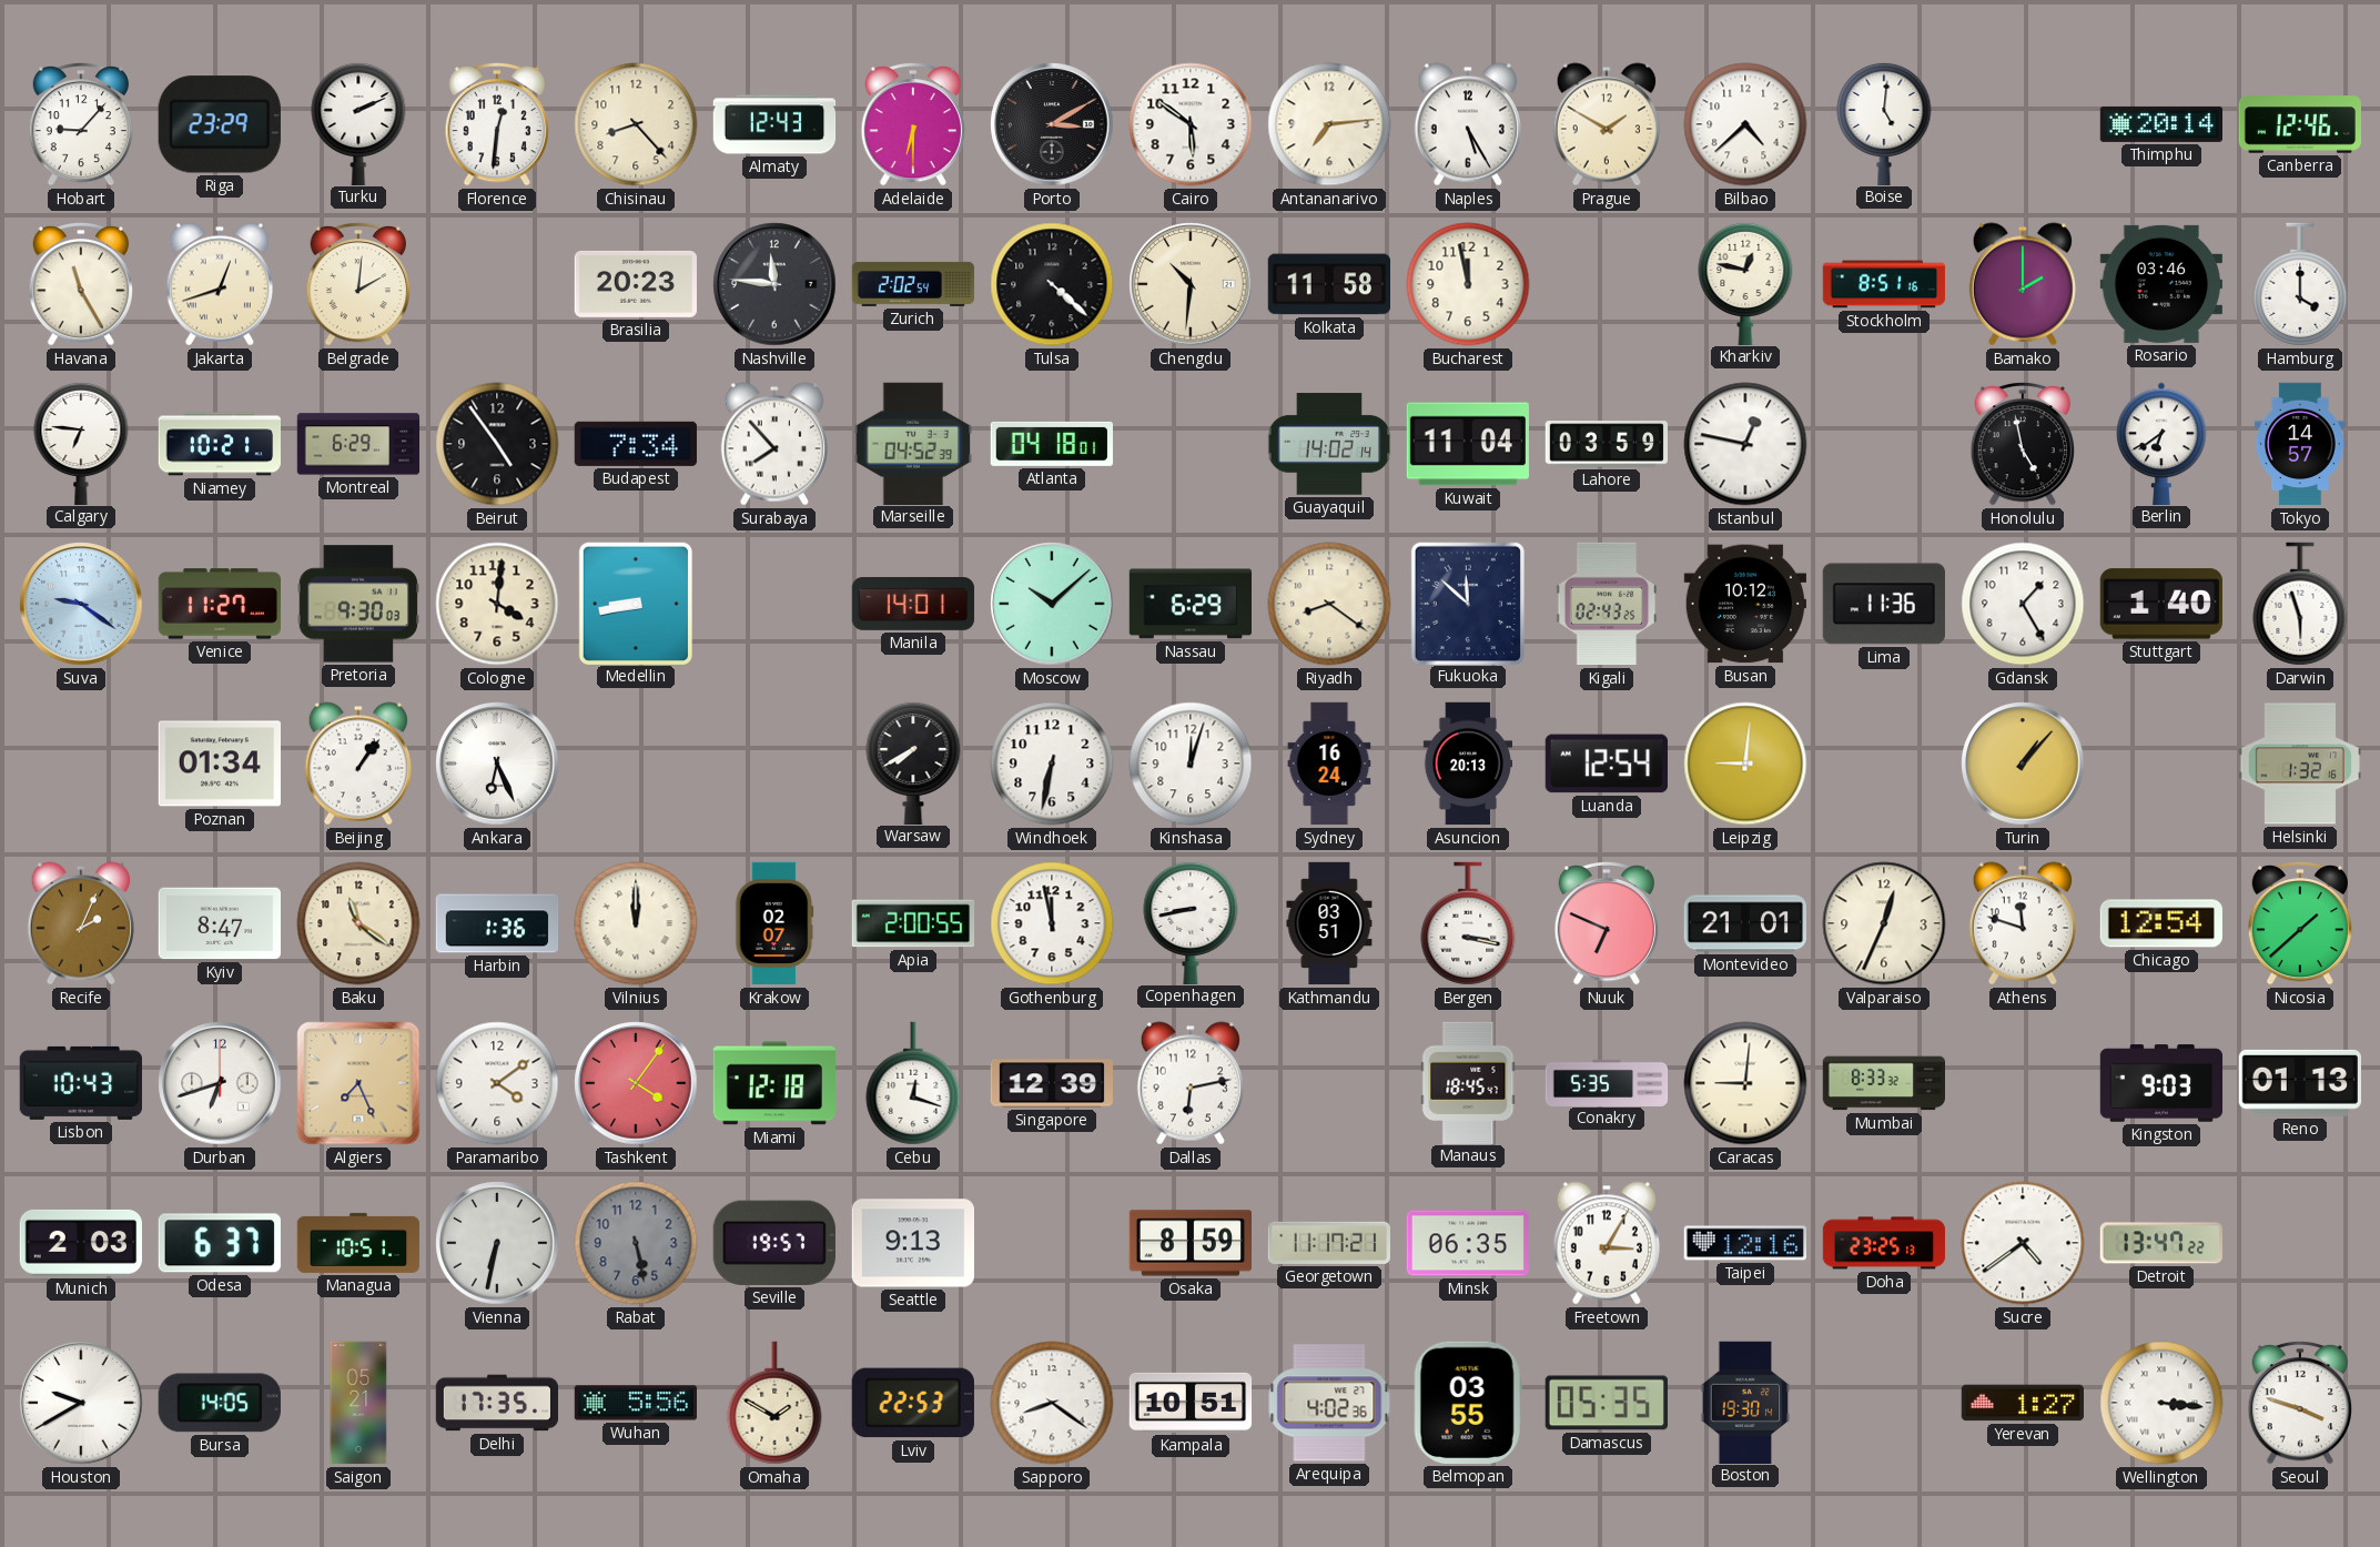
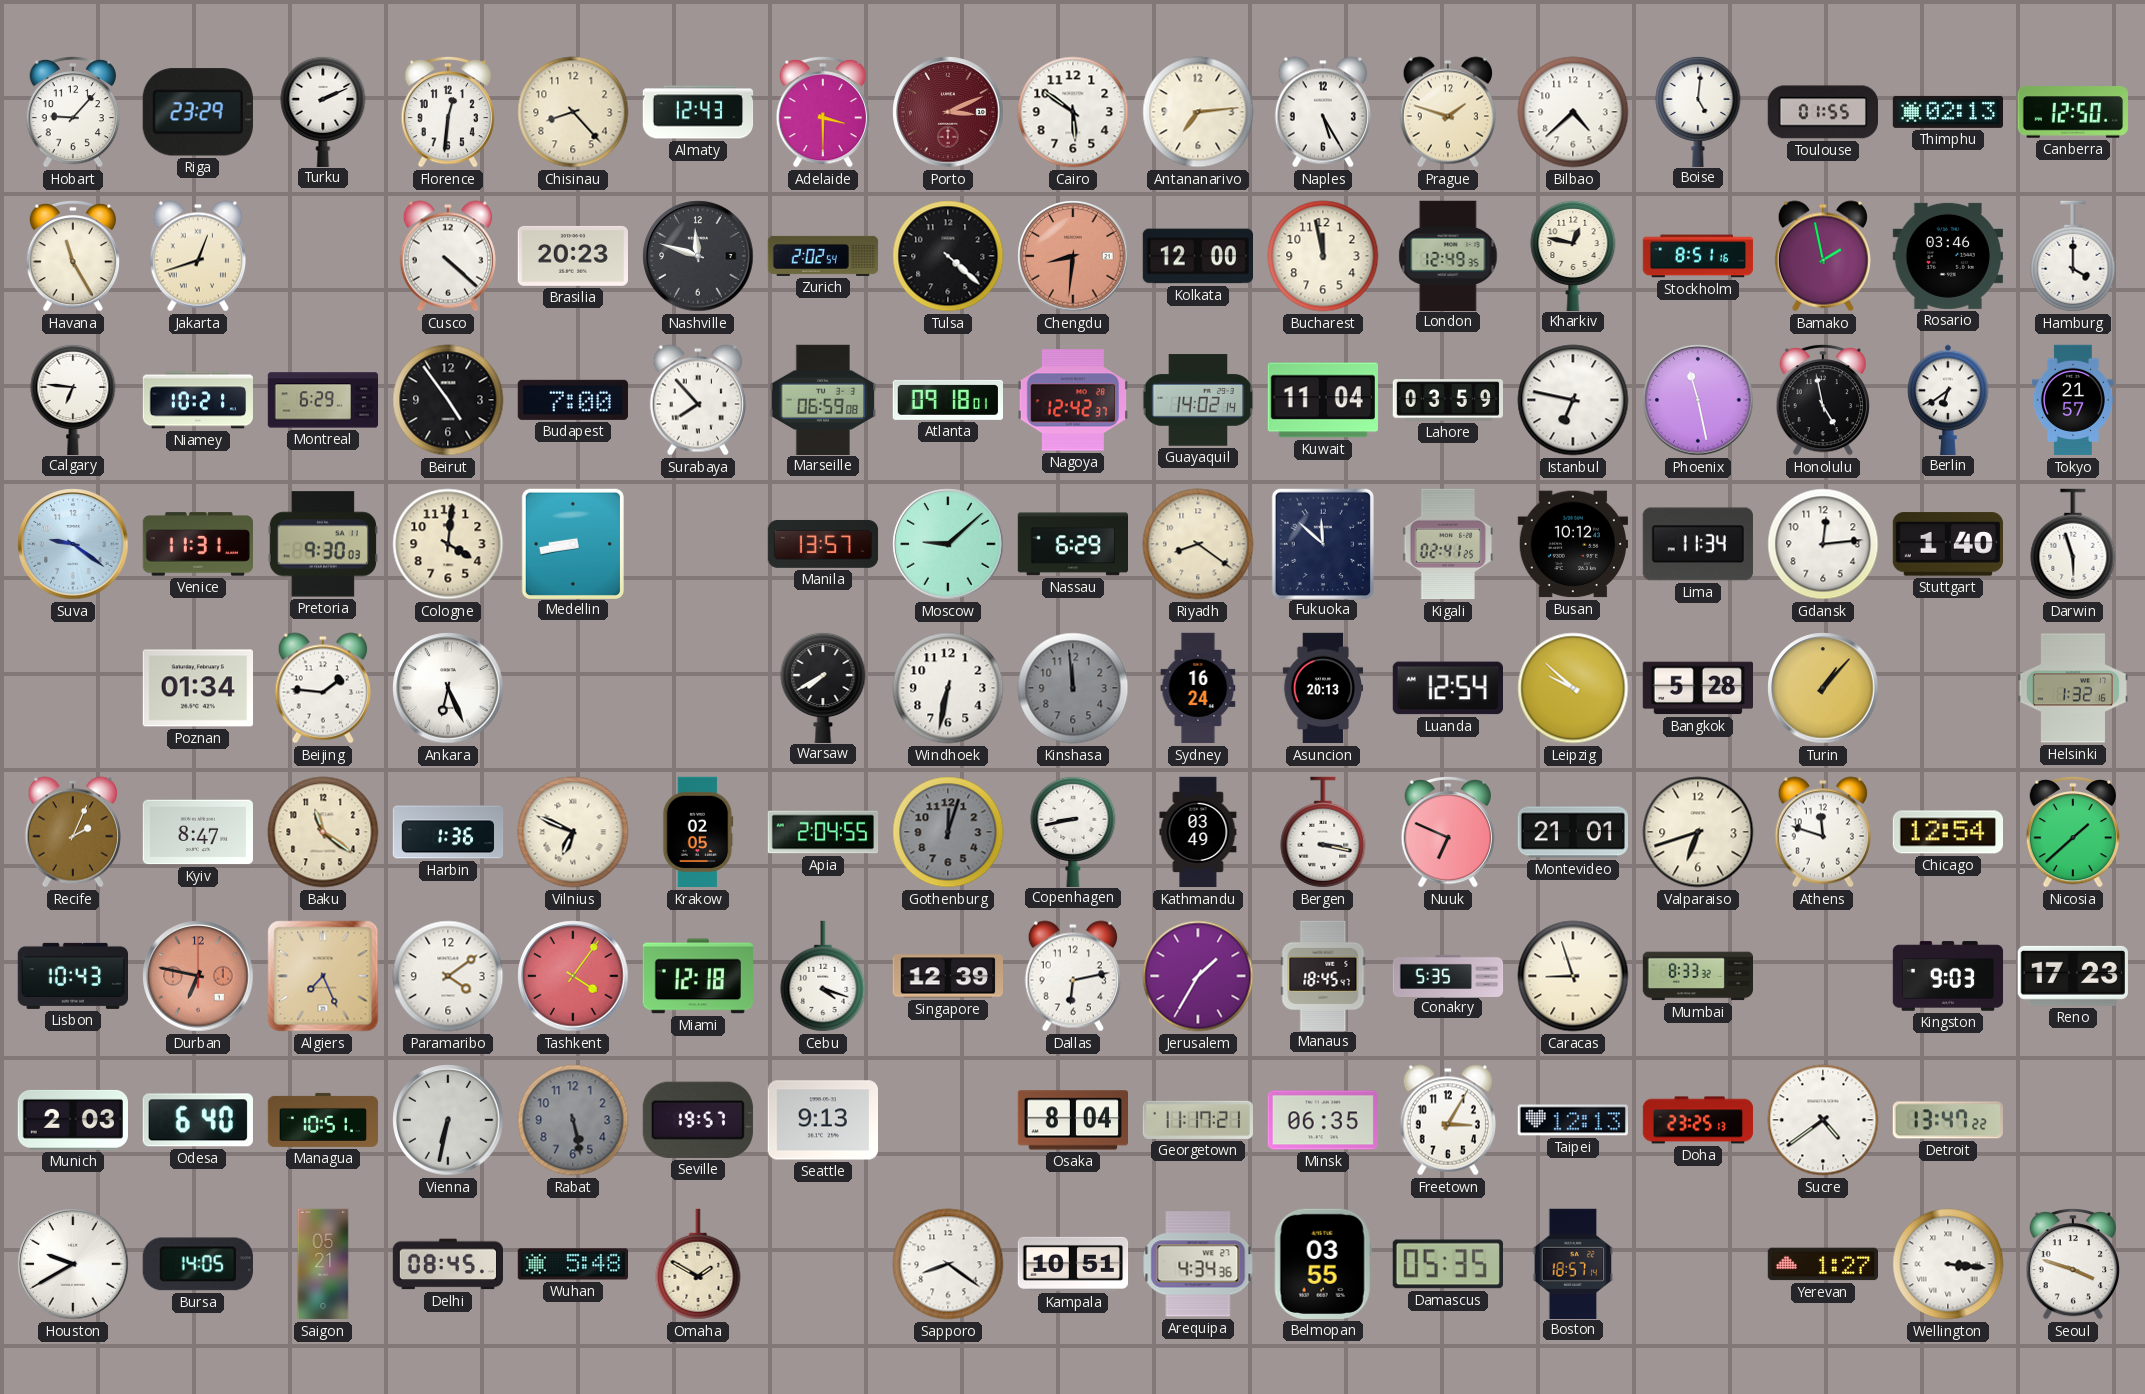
Adelaide: 6:30 -> 3:30
Porto: 3:10 -> 3:11
Porto dial: black -> burgundy
Prague: 1:50 -> 1:48
Toulouse: none -> 01:55
Thimphu: 20:14 -> 02:13
Canberra: 12:46 -> 12:50
Belgrade: 2:01 -> none
Cusco: none -> 4:22
Nashville: 11:46 -> 11:48
Chengdu: 10:31 -> 8:31
Chengdu dial: cream -> salmon
Kolkata: 11:58 -> 12:00
London: none -> 12:49
Bamako: 2:00 -> 1:58
Budapest: 7:34 -> 7:00
Marseille: 04:52 -> 06:59
Atlanta: 04:18 -> 09:18
Nagoya: none -> 12:42
Istanbul: 12:47 -> 6:47
Phoenix: none -> 11:28
Tokyo: 14:57 -> 21:57
Venice: 11:27 -> 11:31
Manila: 14:01 -> 13:57
Moscow: 10:08 -> 9:08
Kigali: 02:43 -> 02:41
Lima: 11:36 -> 11:34
Gdansk: 1:25 -> 12:14
Beijing: 1:06 -> 1:46
Kinshasa: 12:03 -> 11:59
Kinshasa dial: white -> grey
Leipzig: 9:01 -> 9:52
Bangkok: none -> 5:28
Vilnius: 12:00 -> 6:49
Krakow: 02:07 -> 02:05
Apia: 2:00 -> 2:04
Gothenburg: 11:58 -> 12:03
Gothenburg dial: white -> grey
Kathmandu: 03:51 -> 03:49
Valparaiso: 12:34 -> 6:42
Durban: 6:42 -> 6:47
Durban dial: white -> salmon
Cebu: 12:18 -> 4:18
Jerusalem: none -> 1:35
Caracas: 9:01 -> 8:57
Reno: 01:13 -> 17:23
Odesa: 6:37 -> 6:40
Osaka: 8:59 -> 8:04
Taipei: 12:16 -> 12:13
Delhi: 17:35 -> 08:45
Wuhan: 5:56 -> 5:48
Lviv: 22:53 -> none
Arequipa: 4:02 -> 4:34
Boston: 19:30 -> 18:57
